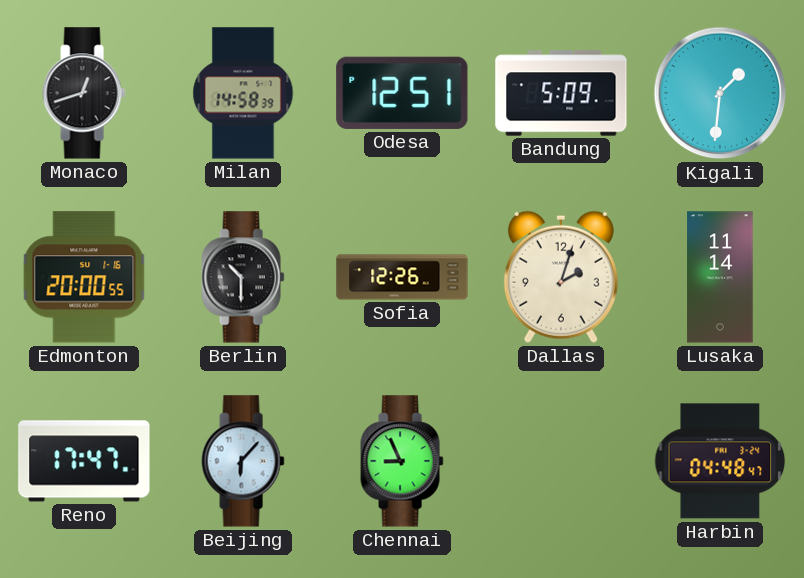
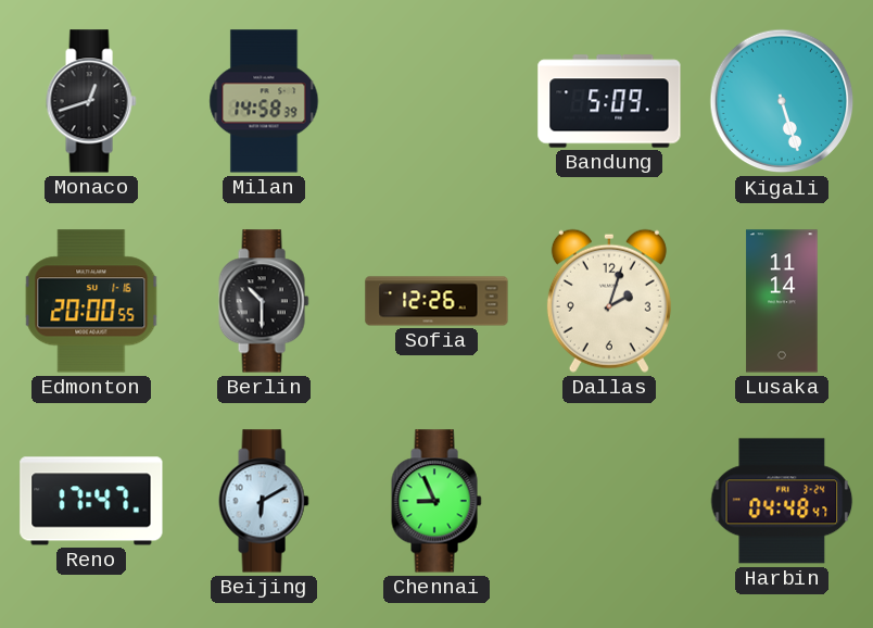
Odesa: 12:51 -> none
Kigali: 1:31 -> 5:27
Beijing: 6:07 -> 6:10
